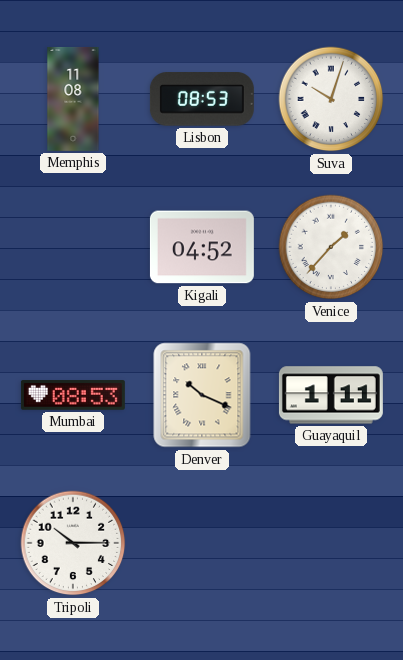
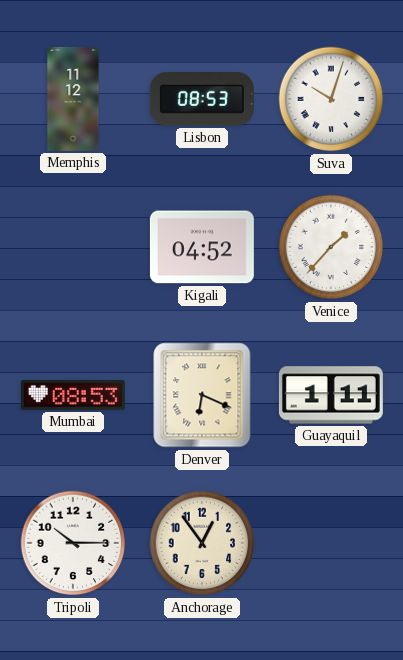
Memphis: 11:08 -> 11:12
Denver: 10:19 -> 6:19
Anchorage: none -> 12:54
